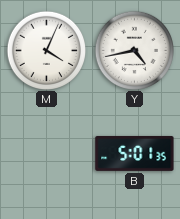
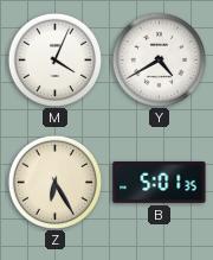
Y: 4:43 -> 4:40
Z: none -> 6:25
